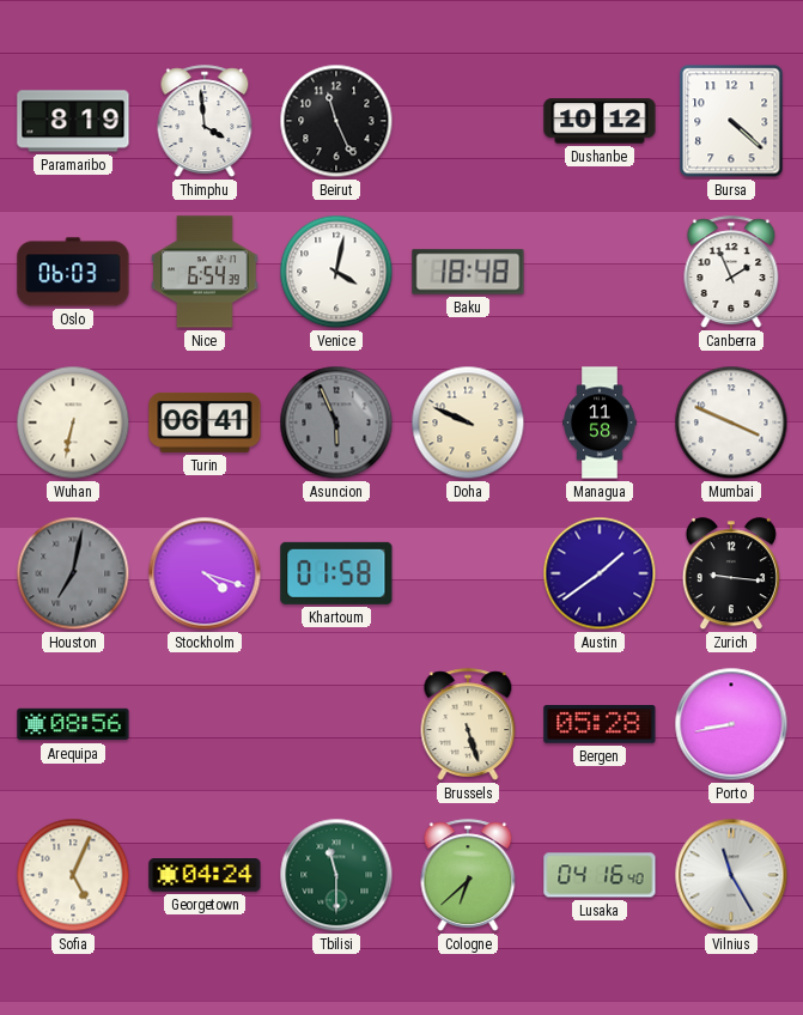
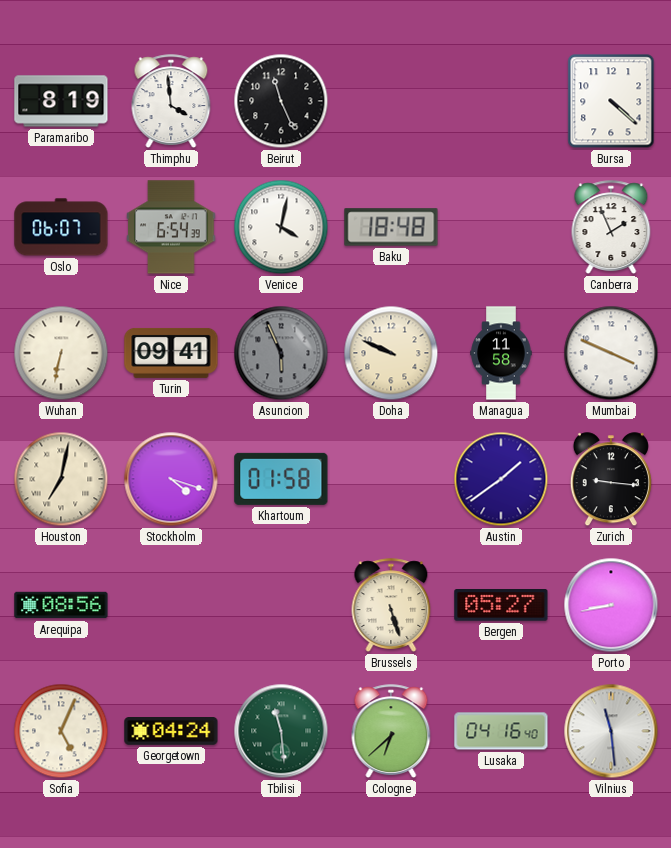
Dushanbe: 10:12 -> none
Oslo: 06:03 -> 06:07
Turin: 06:41 -> 09:41
Houston dial: grey -> cream
Bergen: 05:28 -> 05:27
Tbilisi: 11:30 -> 11:29
Vilnius: 11:25 -> 11:29
